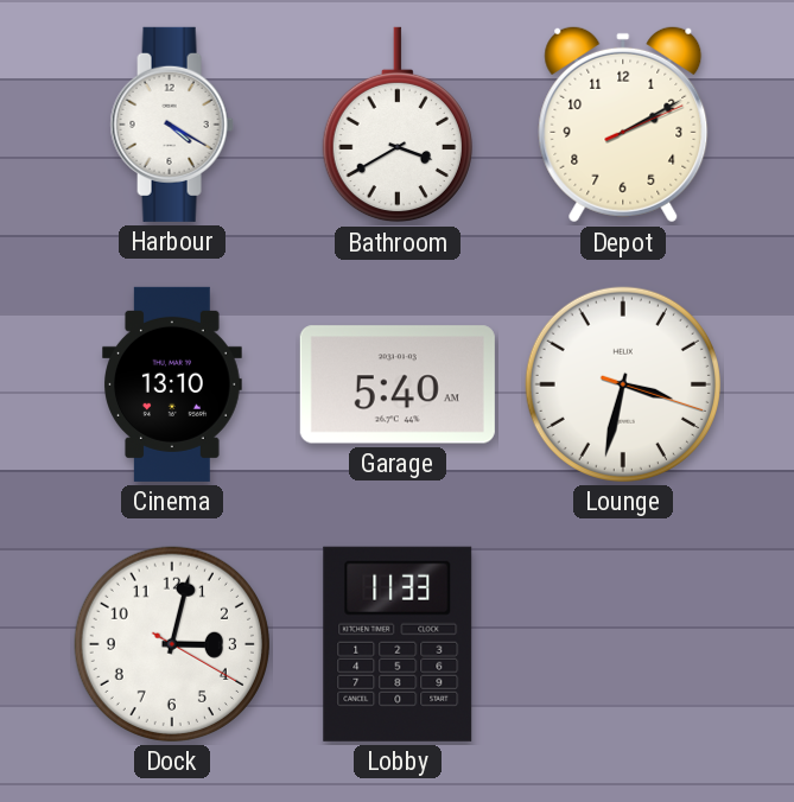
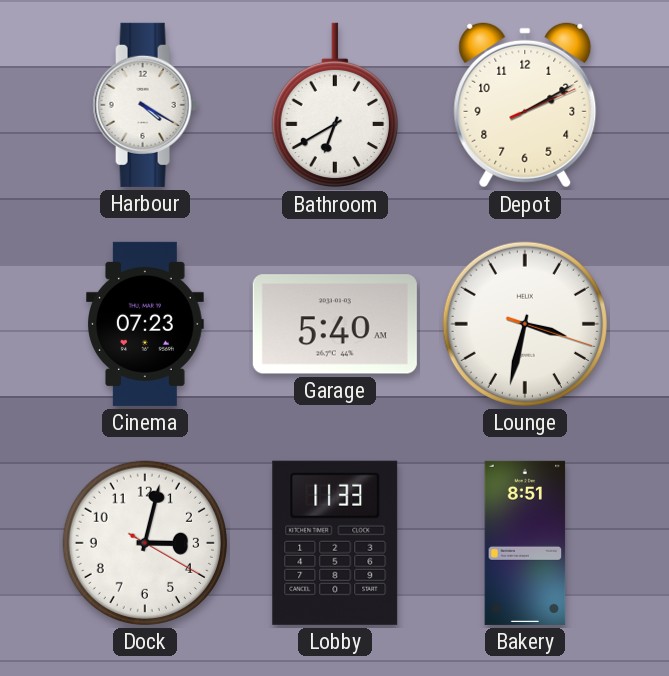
Bathroom: 3:40 -> 6:40
Cinema: 13:10 -> 07:23
Bakery: none -> 8:51
